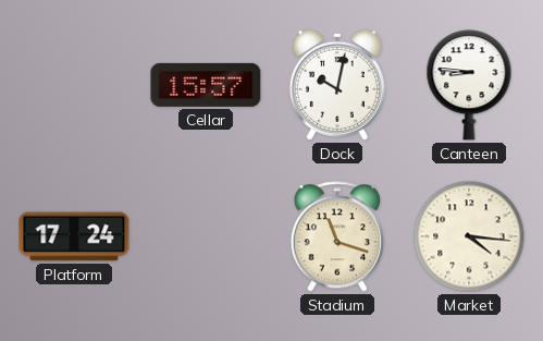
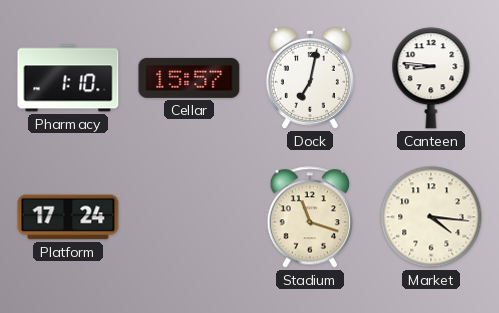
Pharmacy: none -> 1:10
Dock: 10:02 -> 7:02
